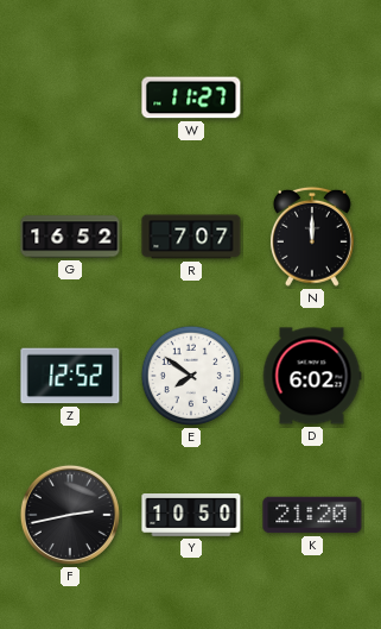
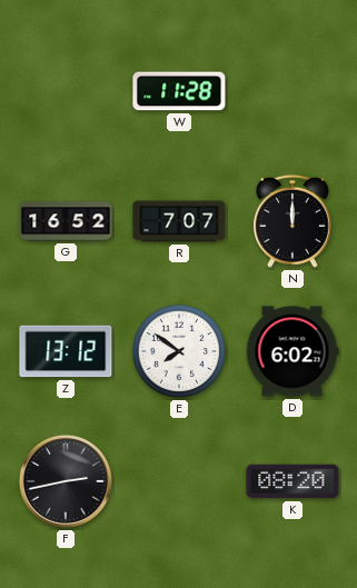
W: 11:27 -> 11:28
Z: 12:52 -> 13:12
Y: 10:50 -> none
K: 21:20 -> 08:20
